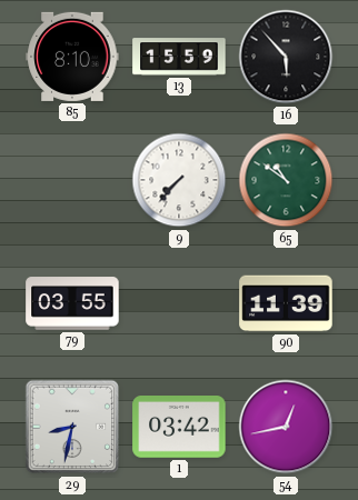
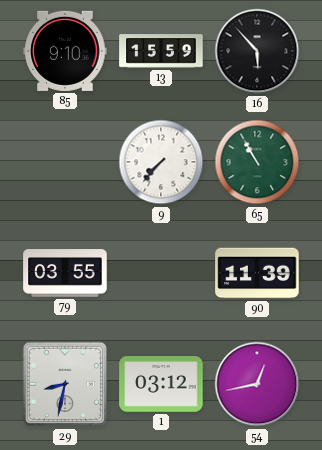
85: 8:10 -> 9:10
65: 10:51 -> 10:55
1: 03:42 -> 03:12
